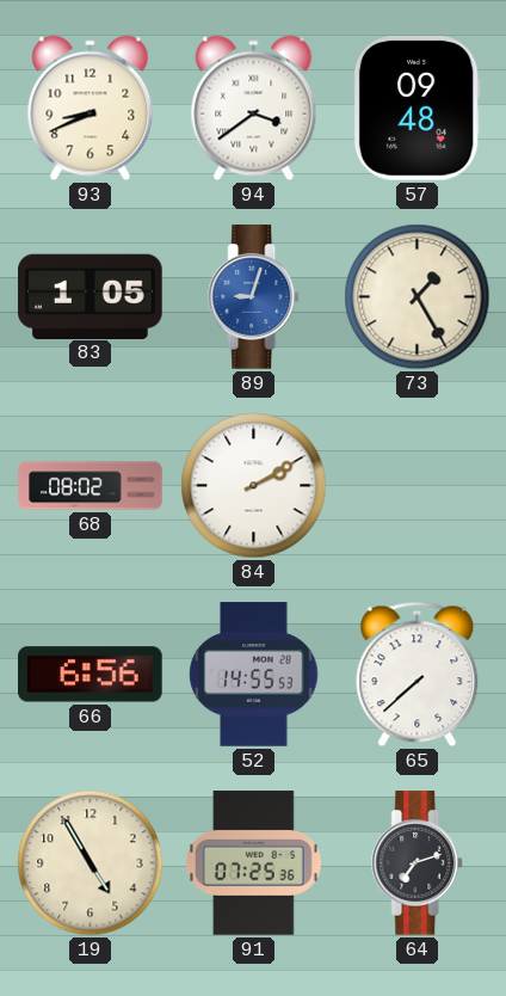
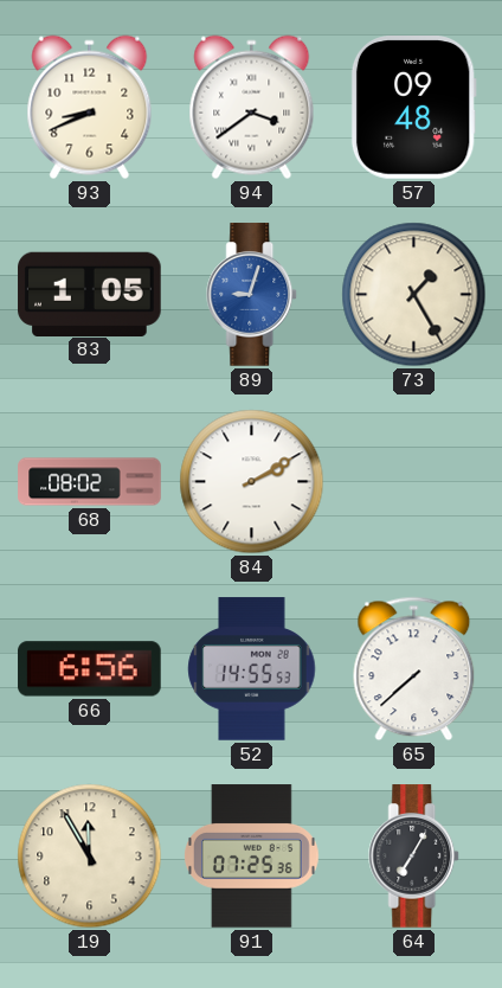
19: 4:55 -> 11:55
64: 7:12 -> 7:05
